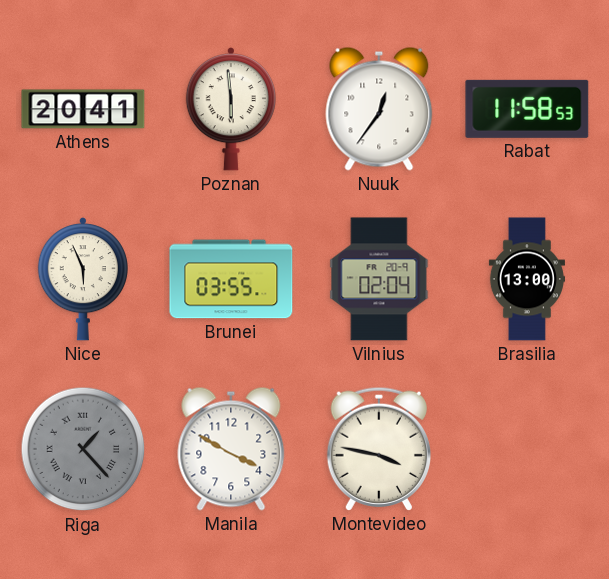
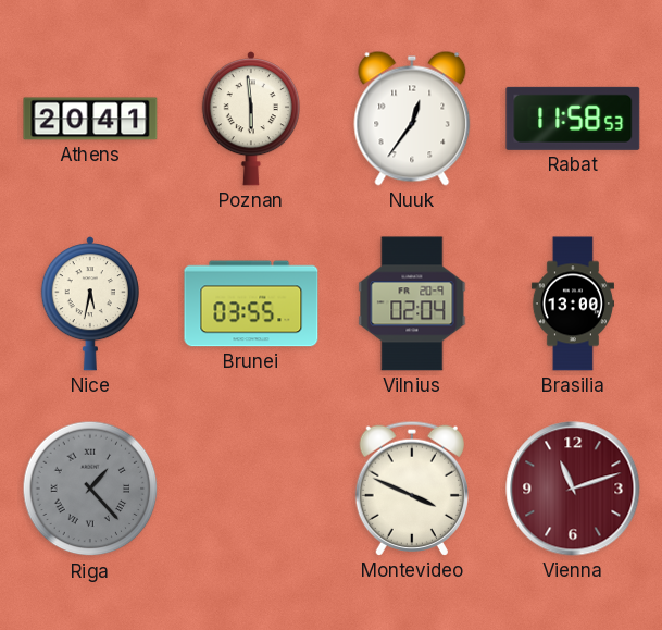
Nice: 5:56 -> 5:32
Manila: 3:50 -> none
Montevideo: 3:47 -> 3:49
Vienna: none -> 11:12
